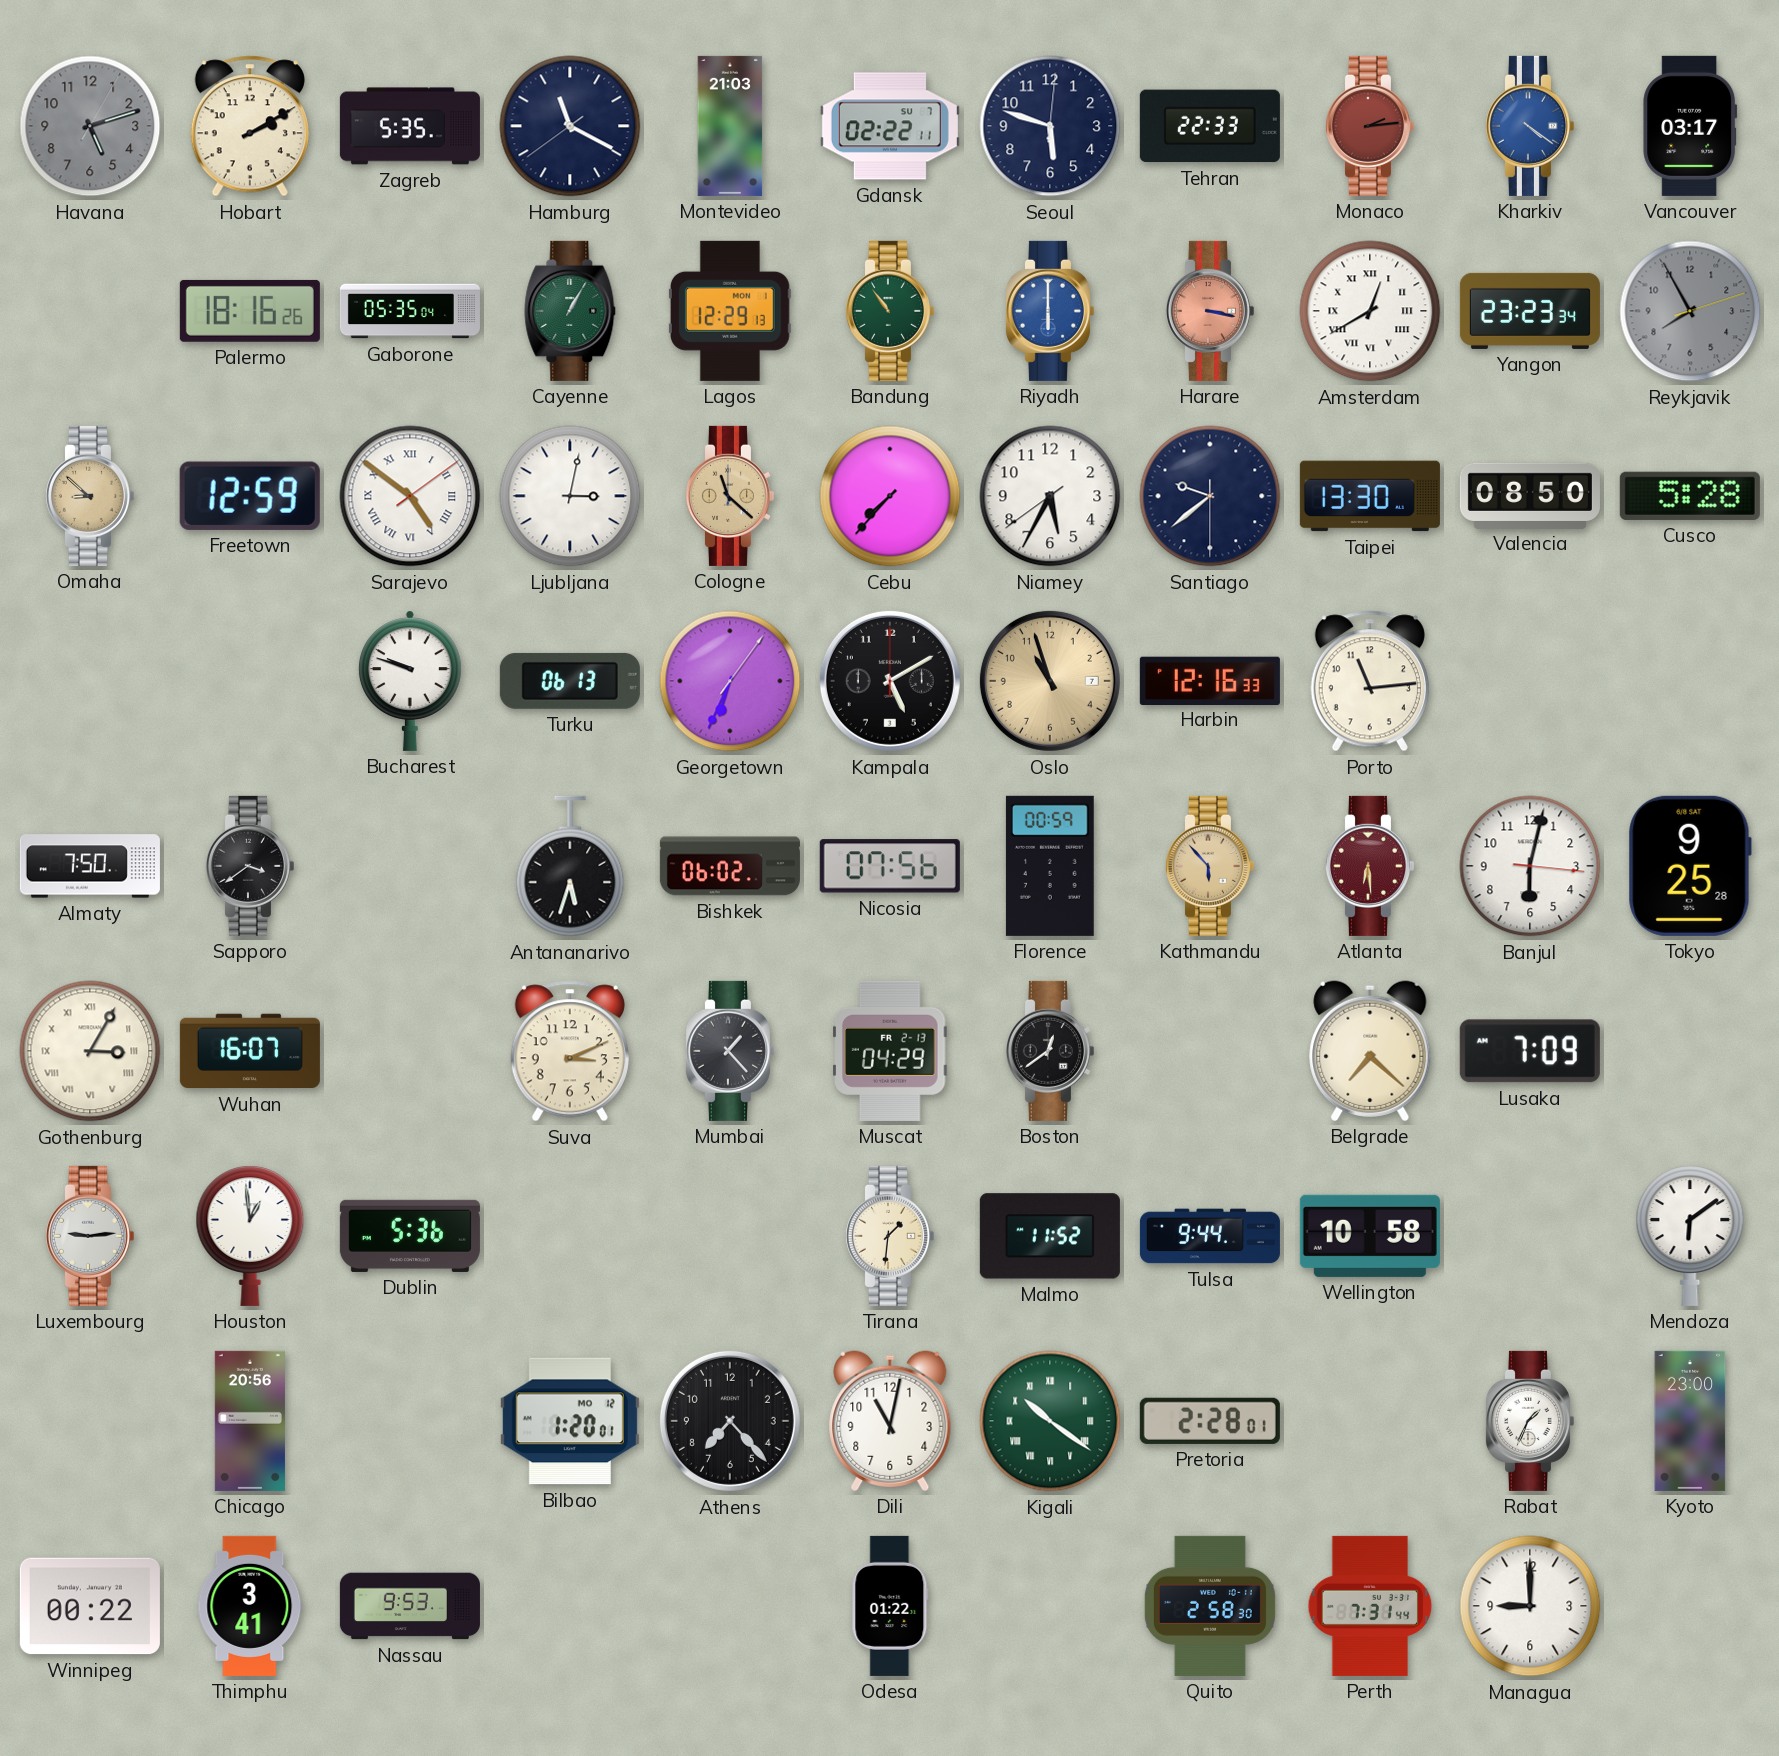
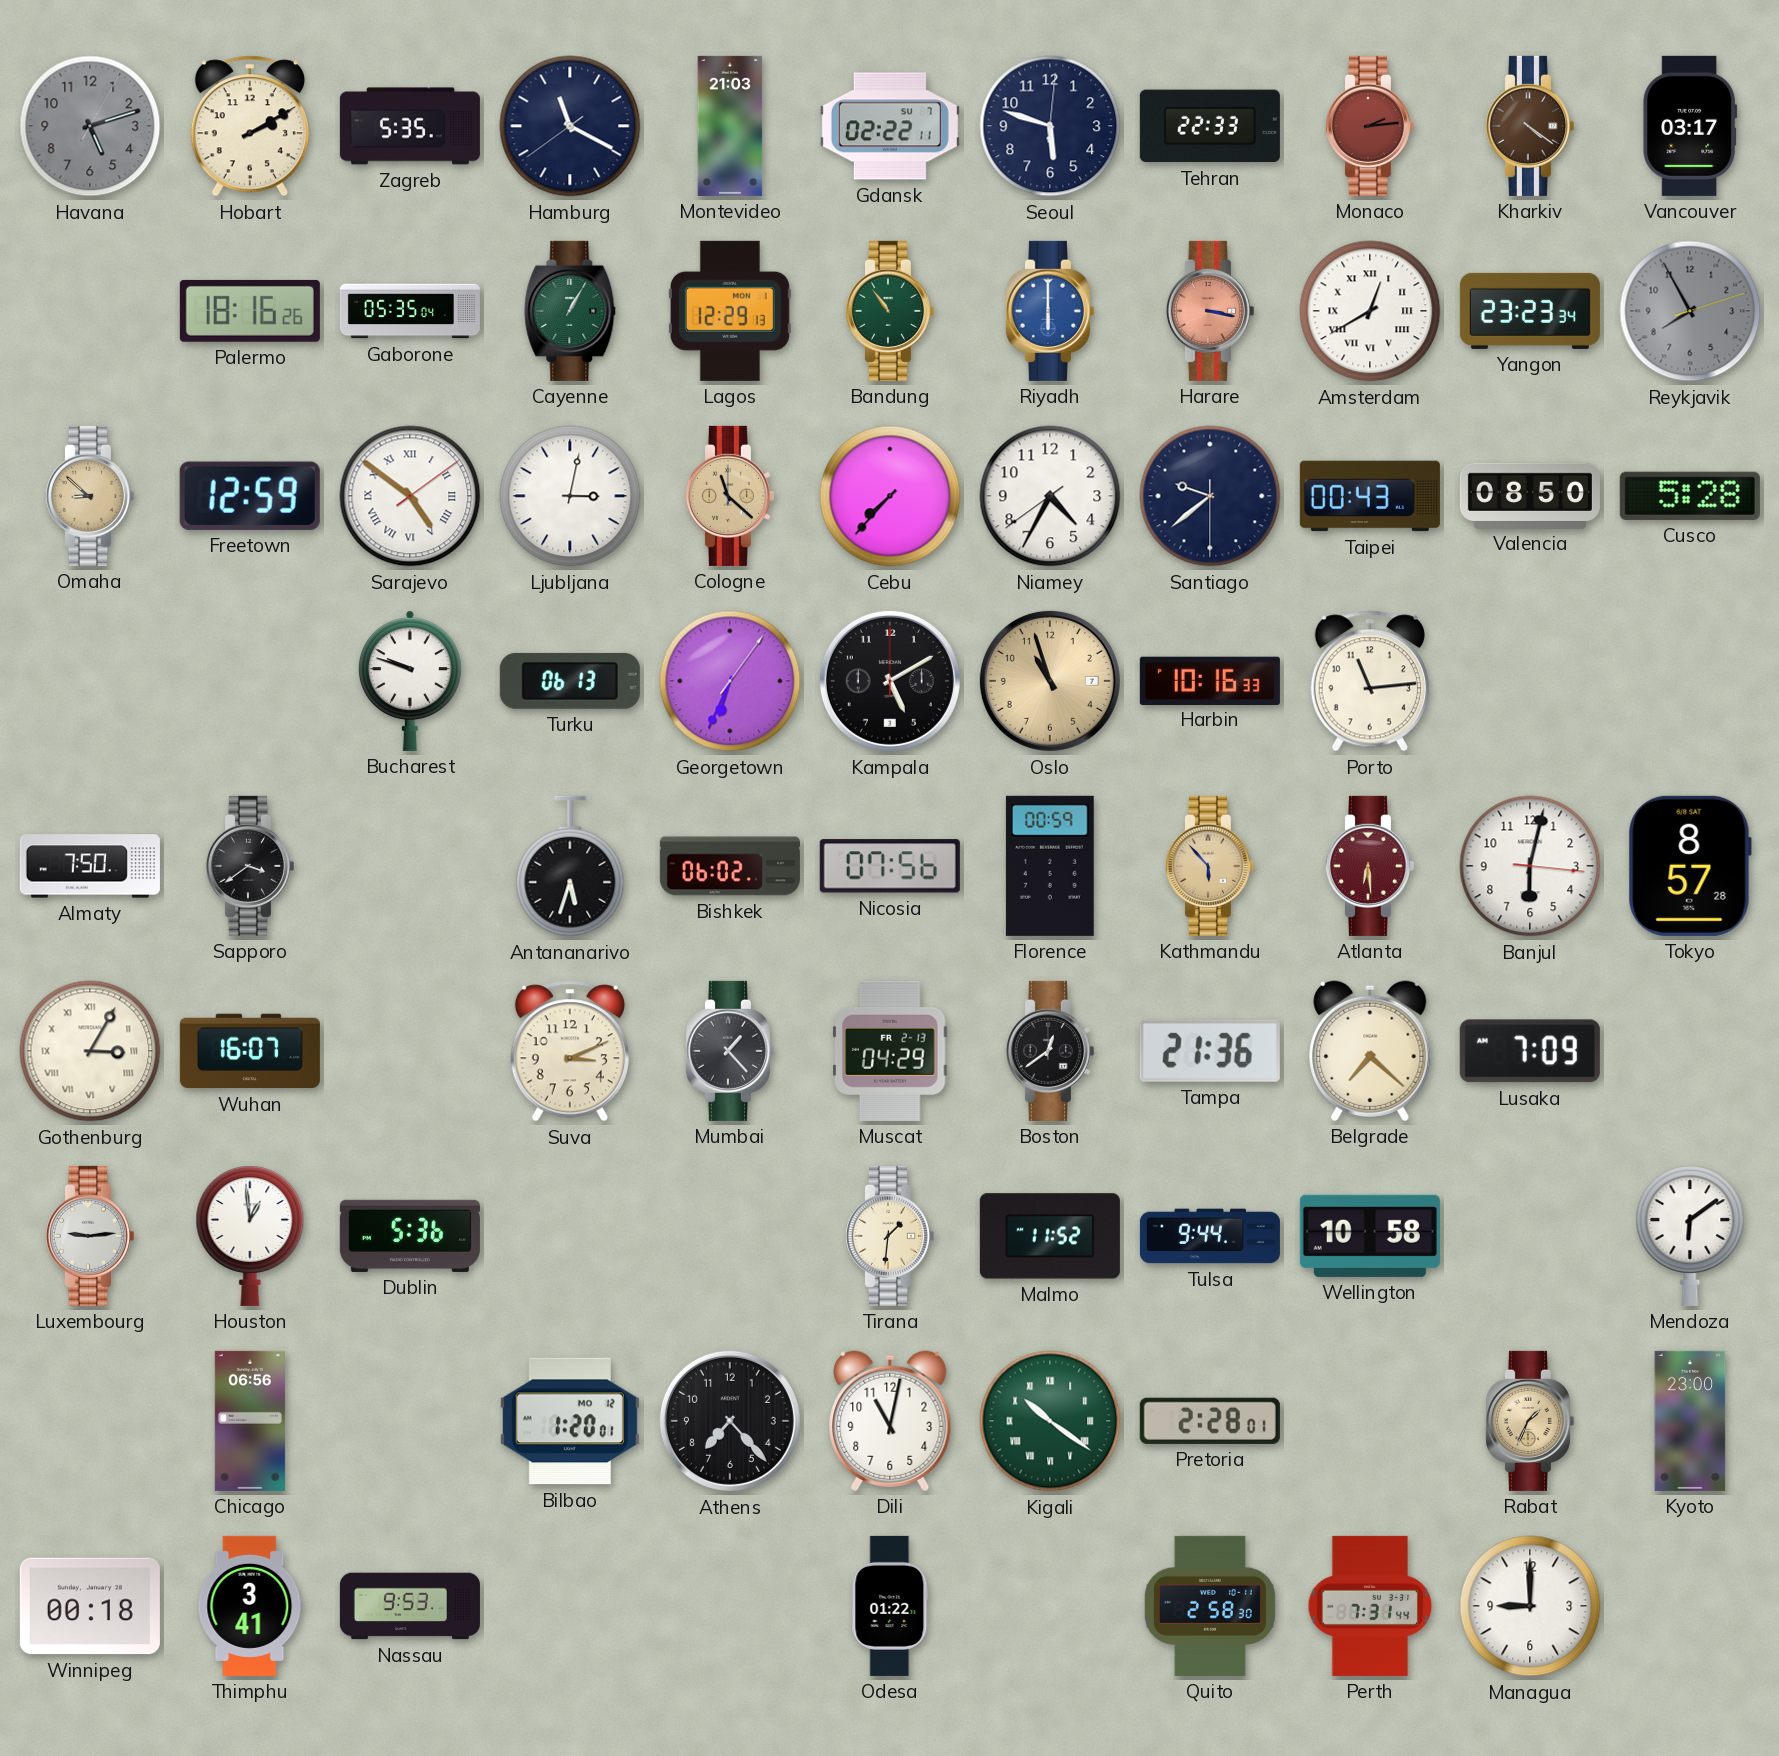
Kharkiv dial: blue -> brown
Niamey: 5:34 -> 4:34
Taipei: 13:30 -> 00:43
Harbin: 12:16 -> 10:16
Tokyo: 9:25 -> 8:57
Tampa: none -> 21:36
Chicago: 20:56 -> 06:56
Rabat dial: white -> champagne
Winnipeg: 00:22 -> 00:18
